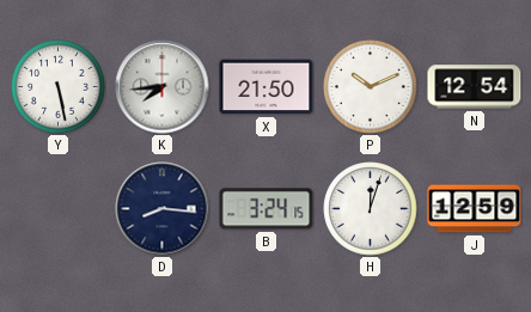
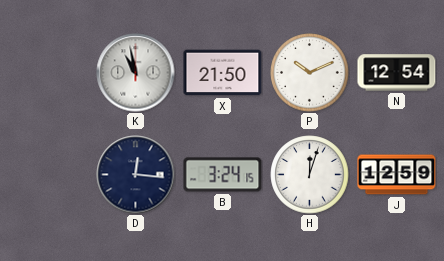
Y: 5:28 -> none
K: 7:44 -> 10:58
D: 8:16 -> 12:16
